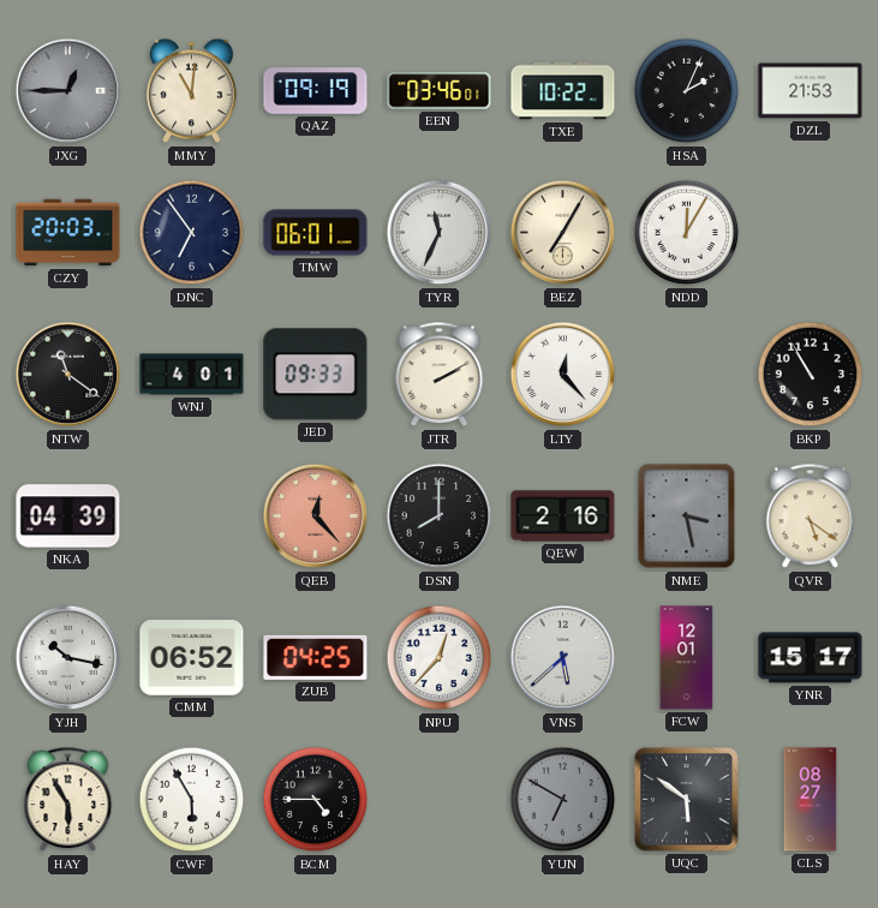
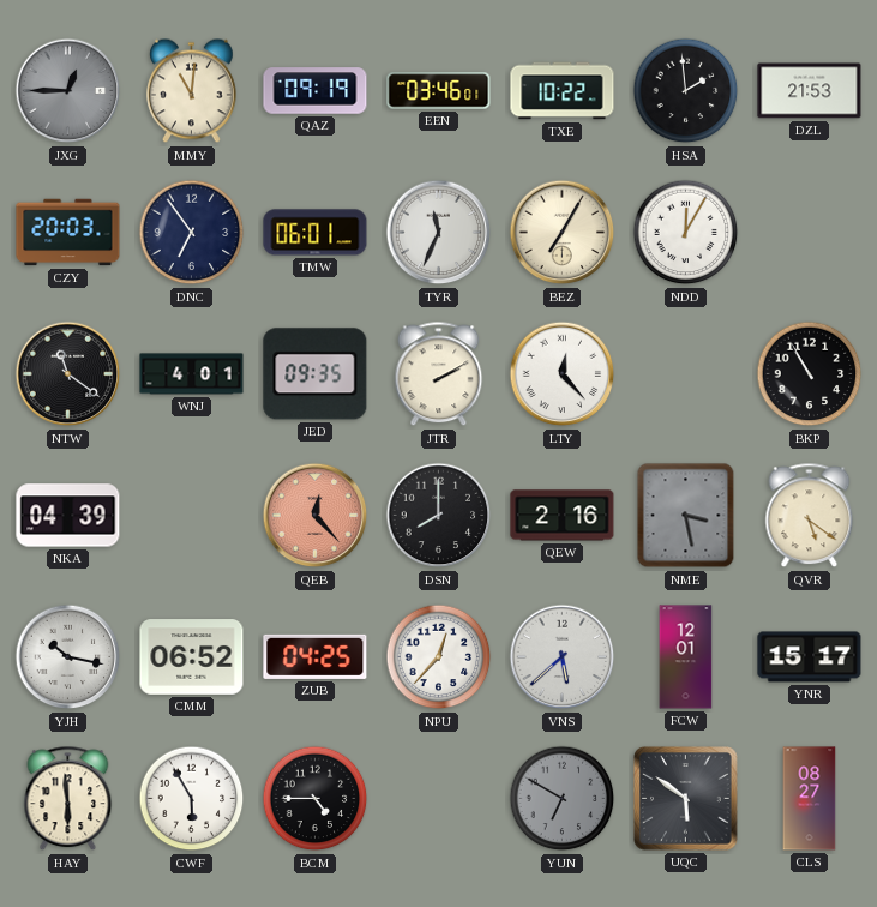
HSA: 2:04 -> 1:59
JED: 09:33 -> 09:35
HAY: 5:55 -> 5:59
